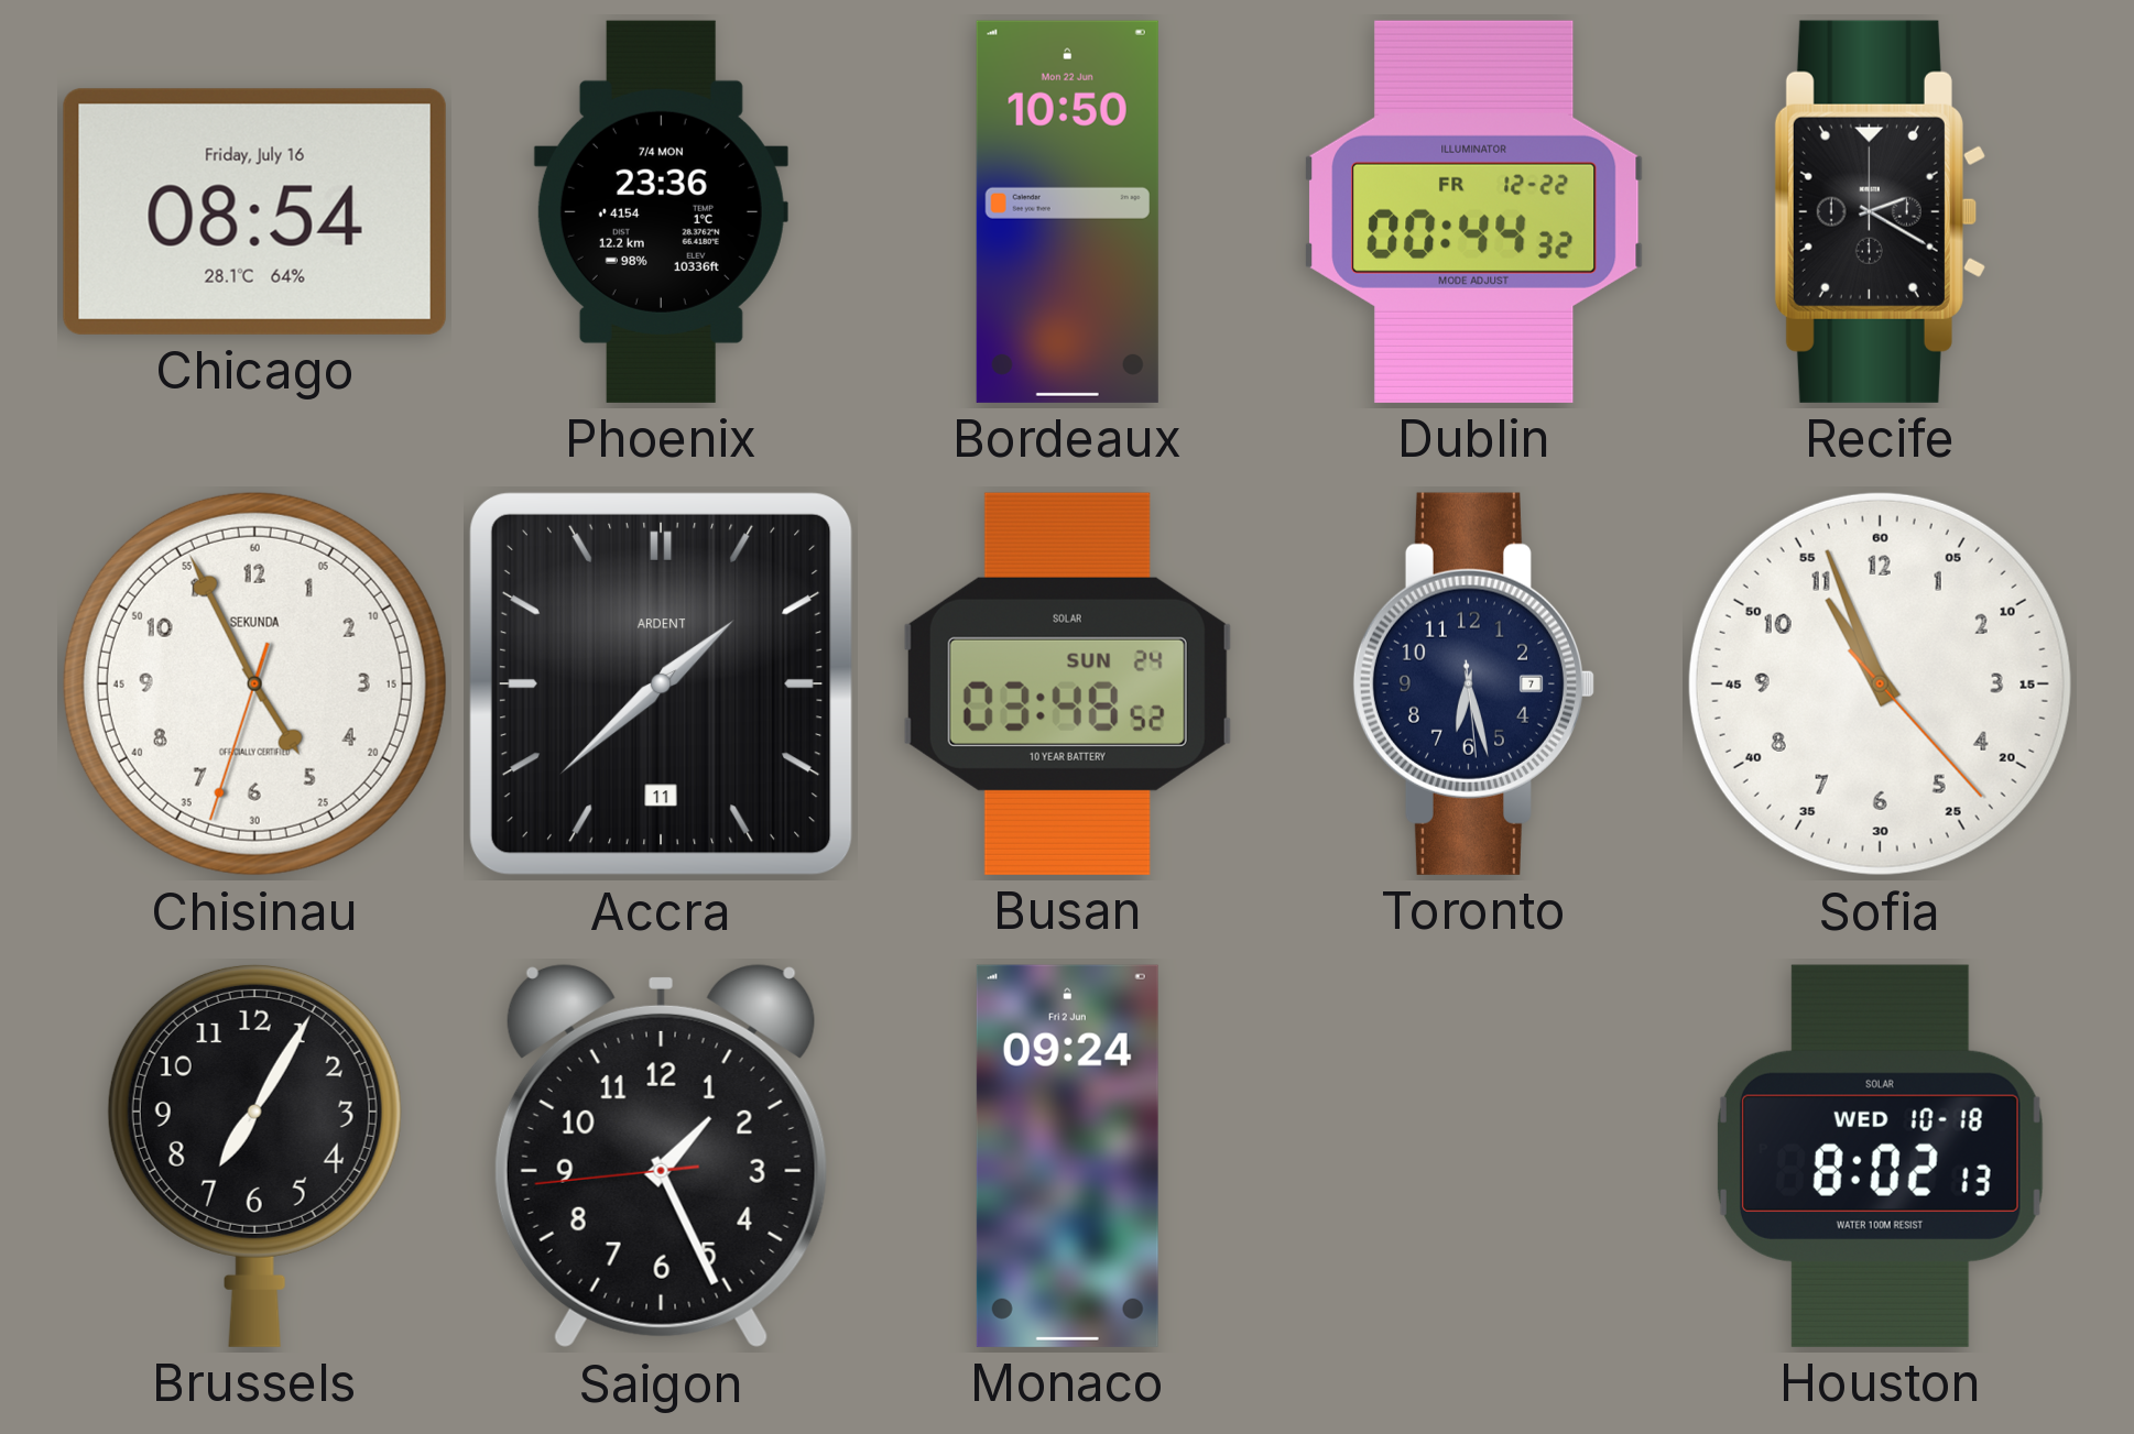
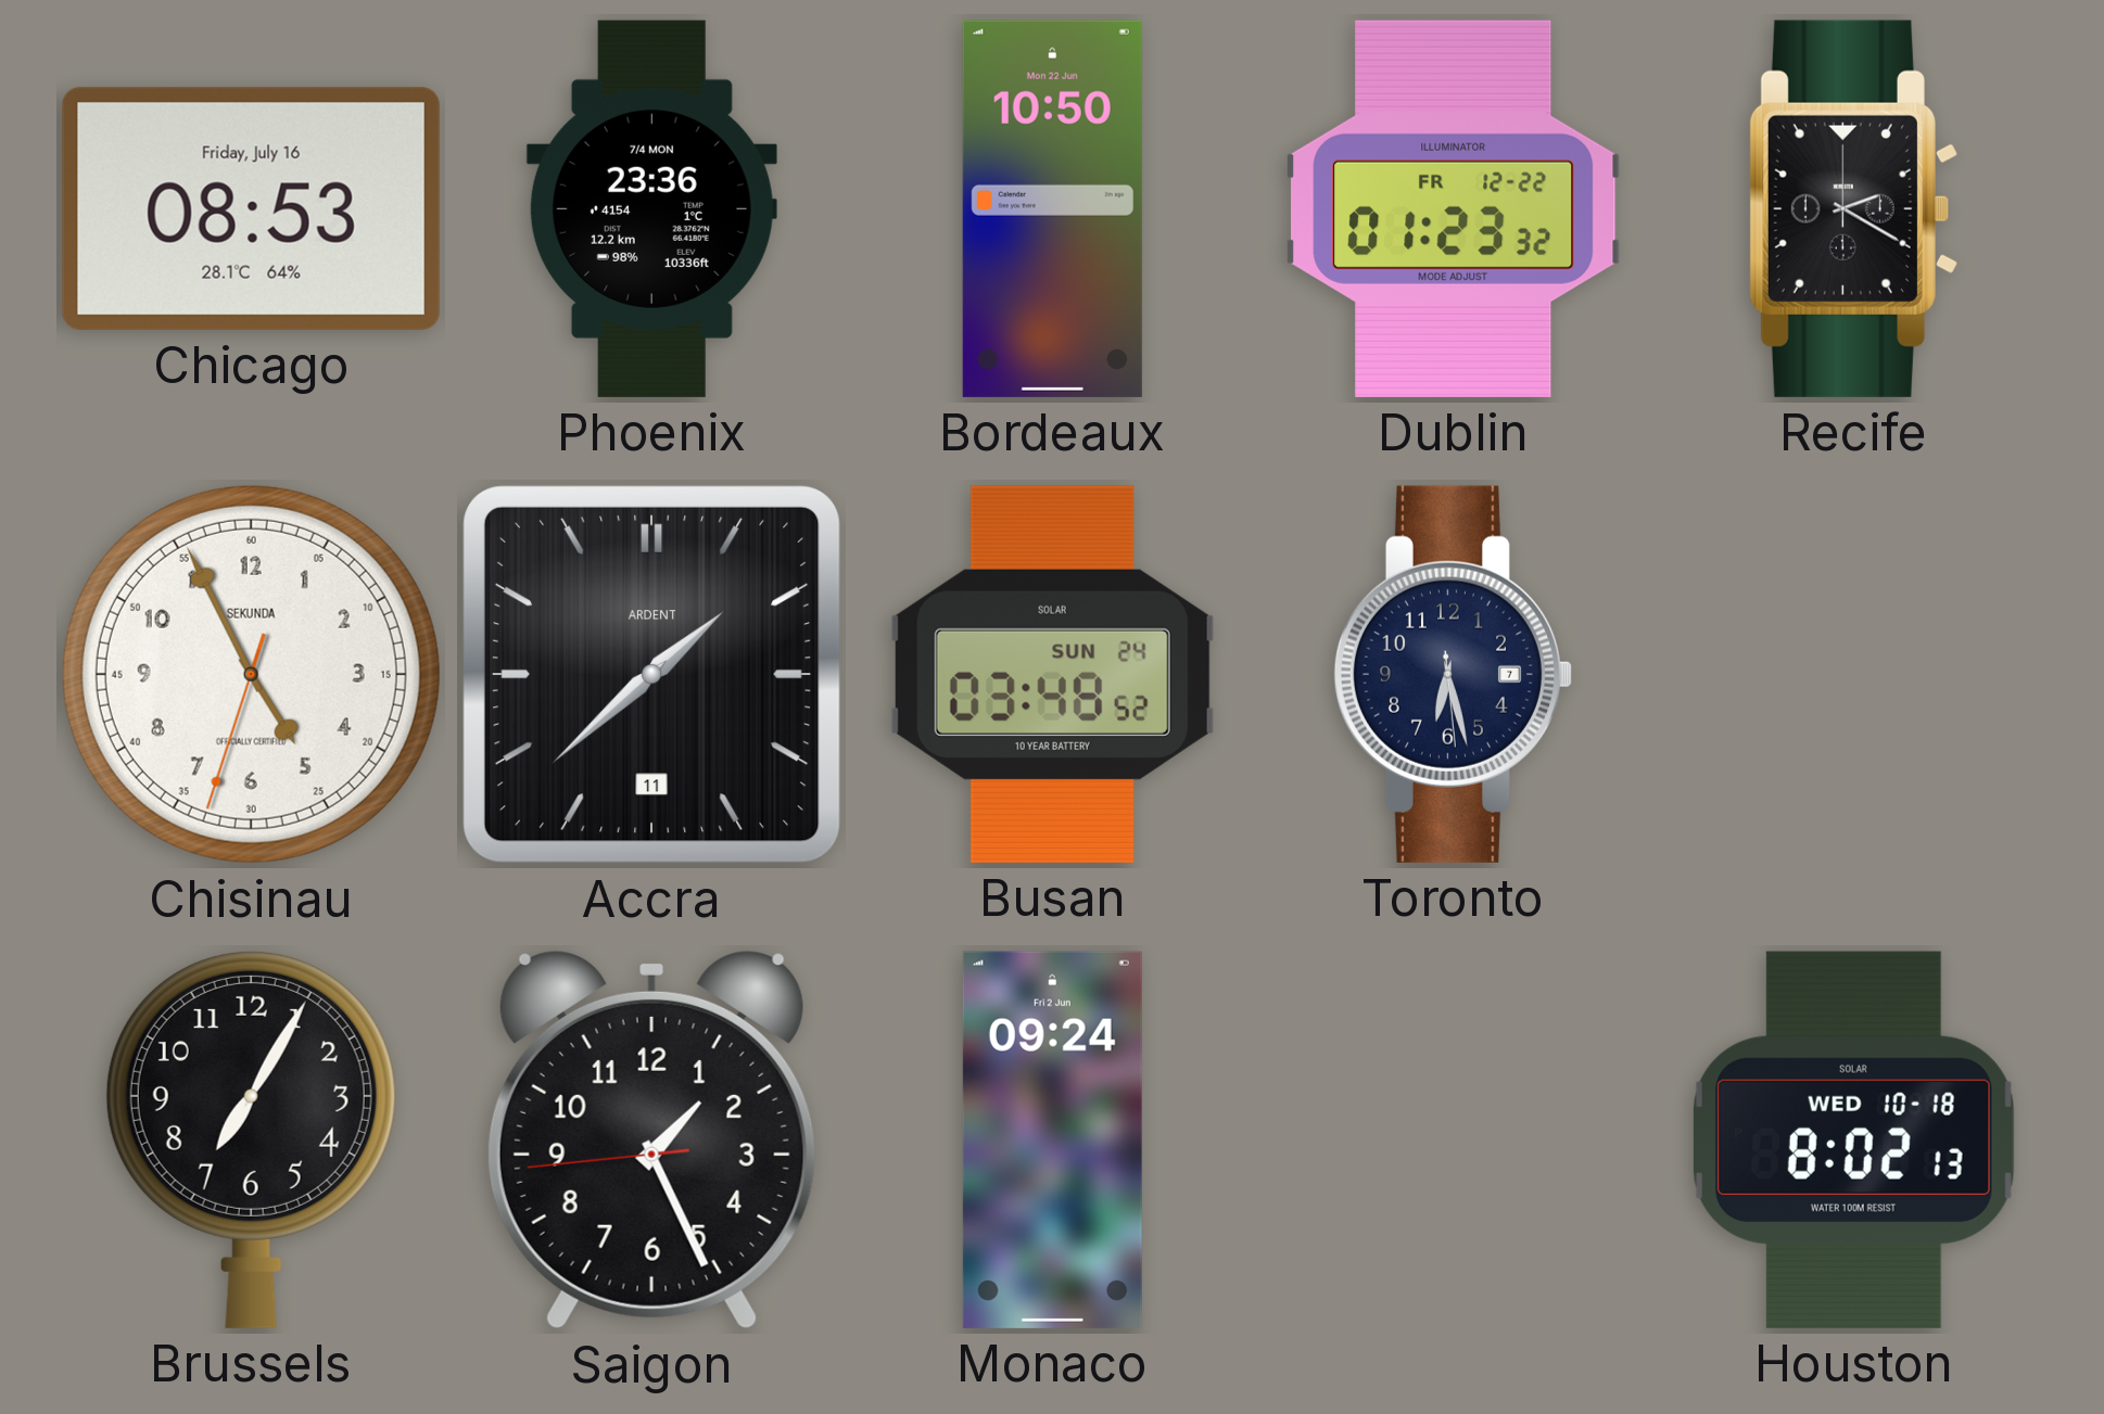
Chicago: 08:54 -> 08:53
Dublin: 00:44 -> 01:23
Sofia: 10:56 -> none
